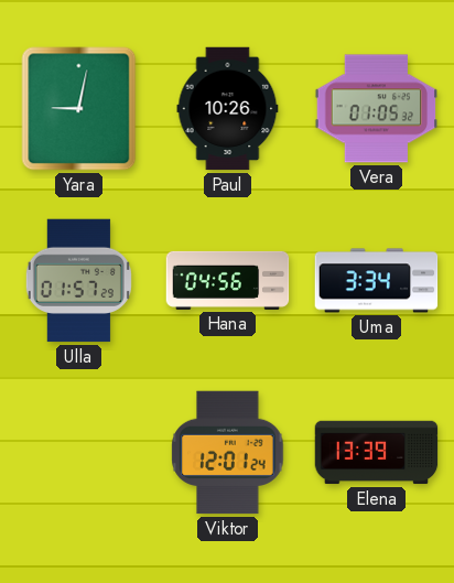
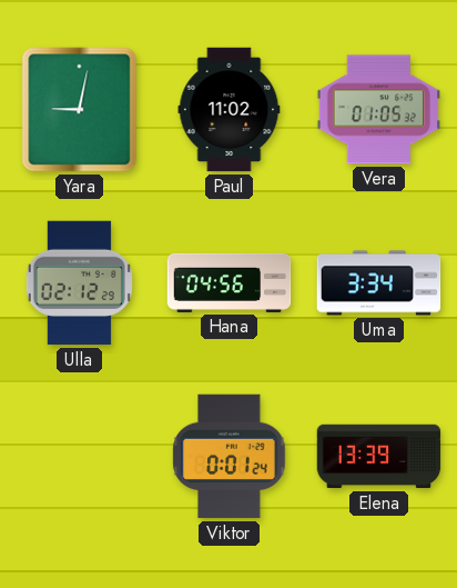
Paul: 10:26 -> 11:02
Ulla: 01:57 -> 02:12
Viktor: 12:01 -> 0:01
